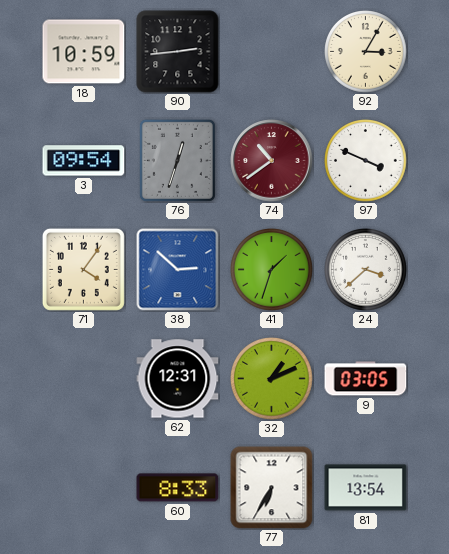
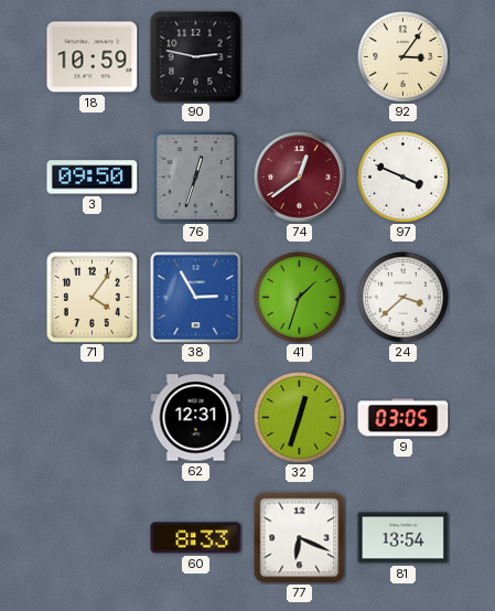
90: 2:44 -> 2:47
92: 3:05 -> 3:06
3: 09:54 -> 09:50
74: 10:39 -> 12:39
38: 2:52 -> 2:55
32: 1:11 -> 12:33
77: 6:35 -> 6:19
